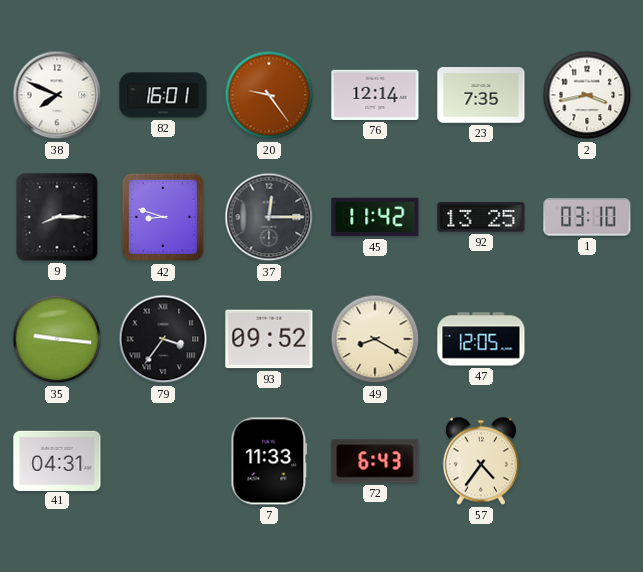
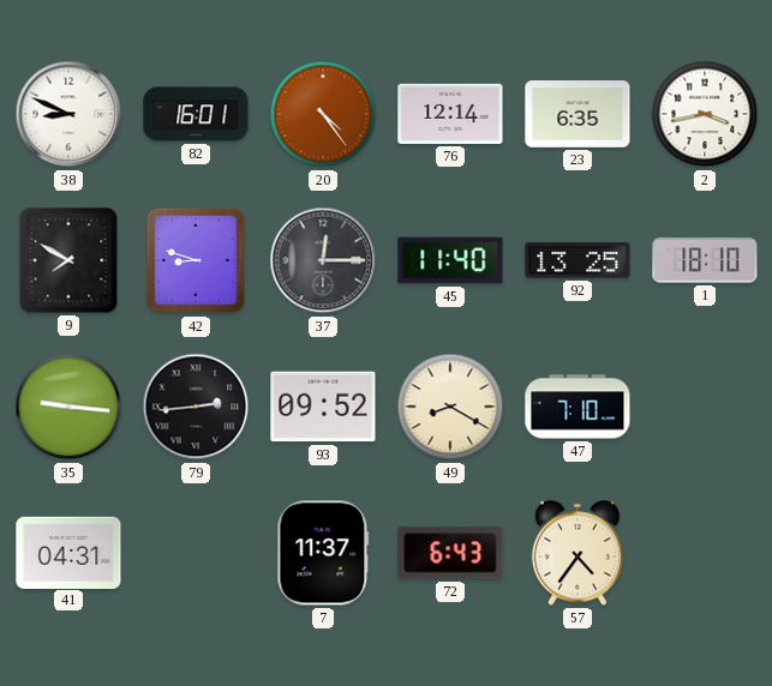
38: 7:49 -> 8:49
20: 9:24 -> 4:24
23: 7:35 -> 6:35
9: 8:15 -> 7:50
45: 11:42 -> 11:40
1: 03:10 -> 18:10
79: 3:36 -> 2:44
47: 12:05 -> 7:10
7: 11:33 -> 11:37
